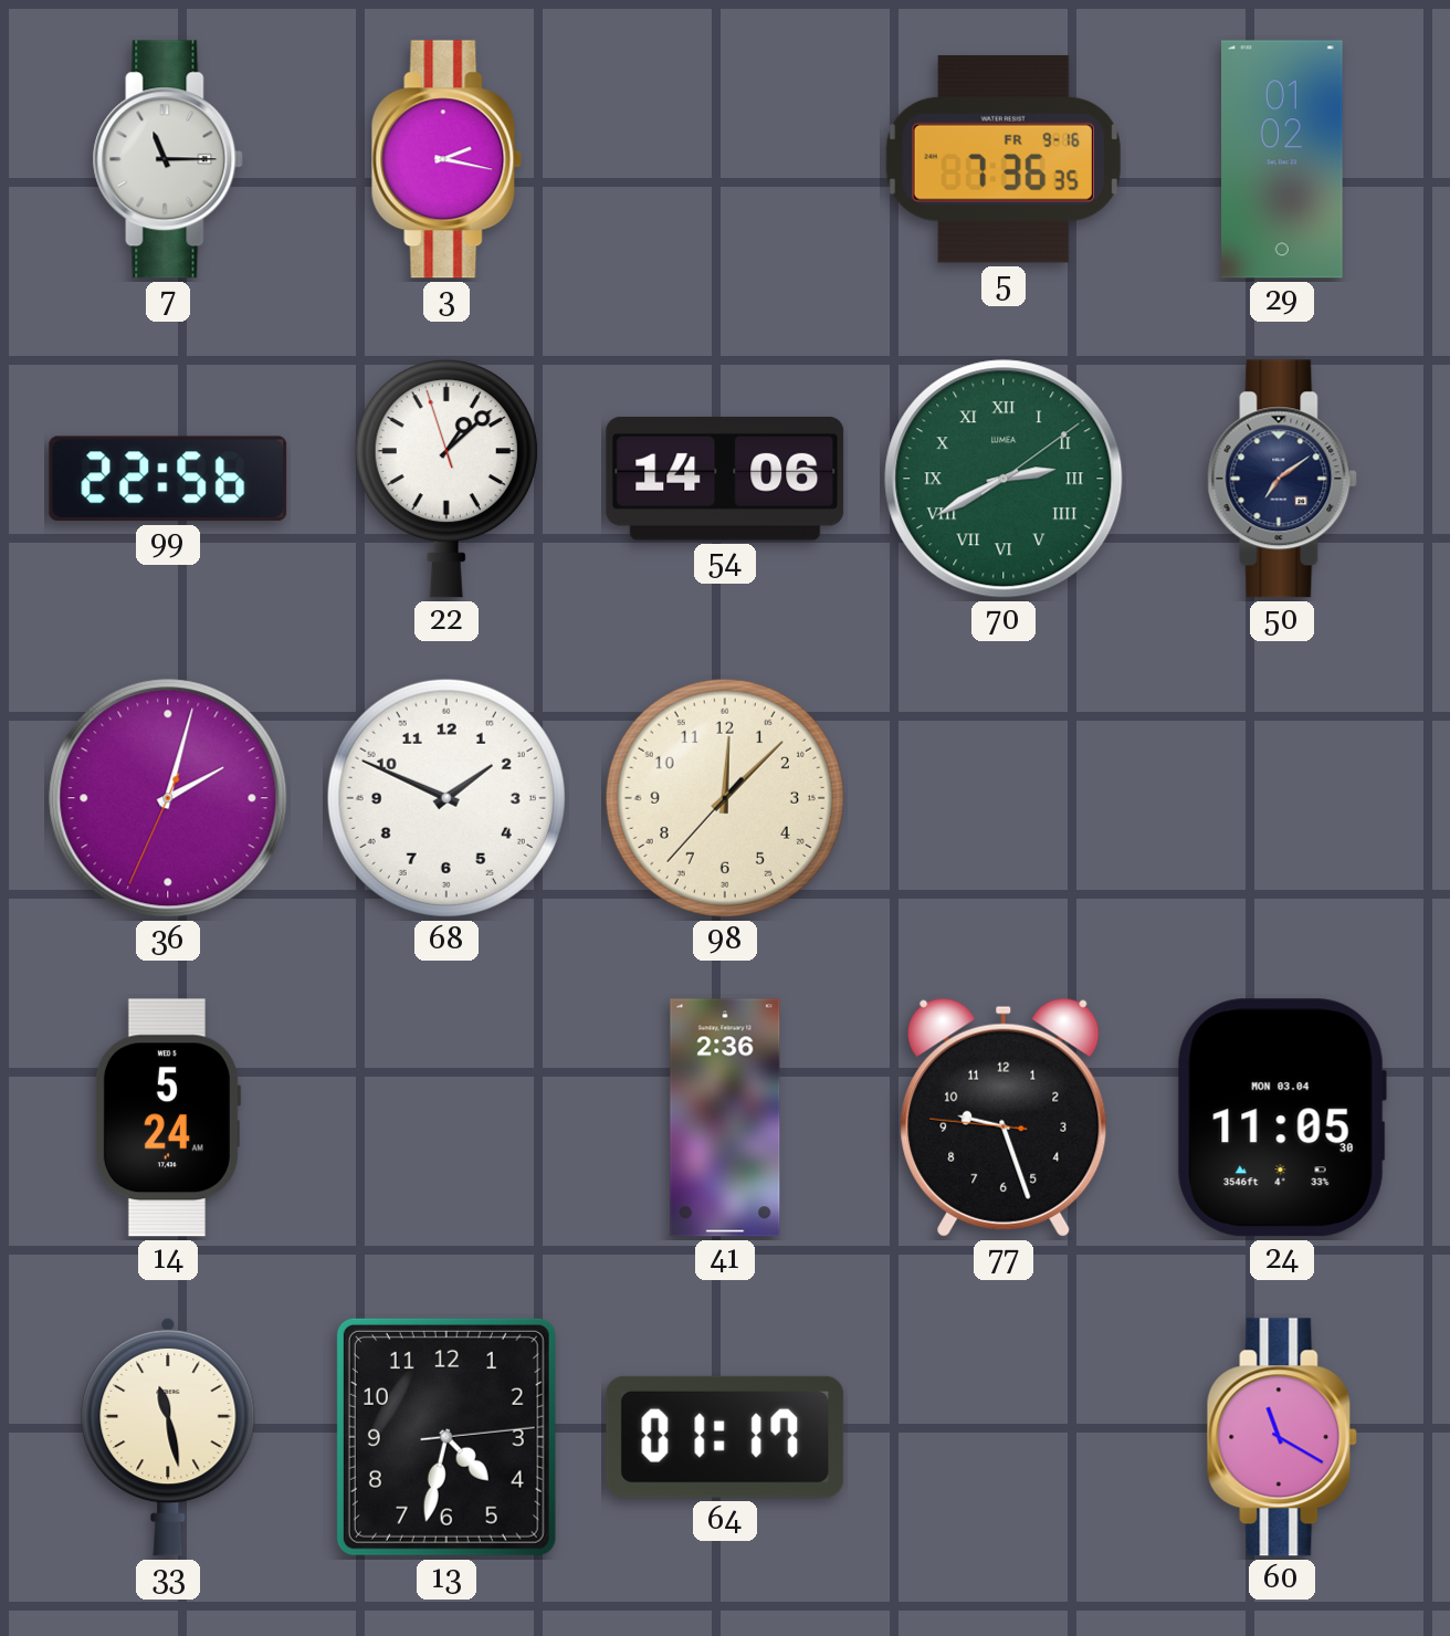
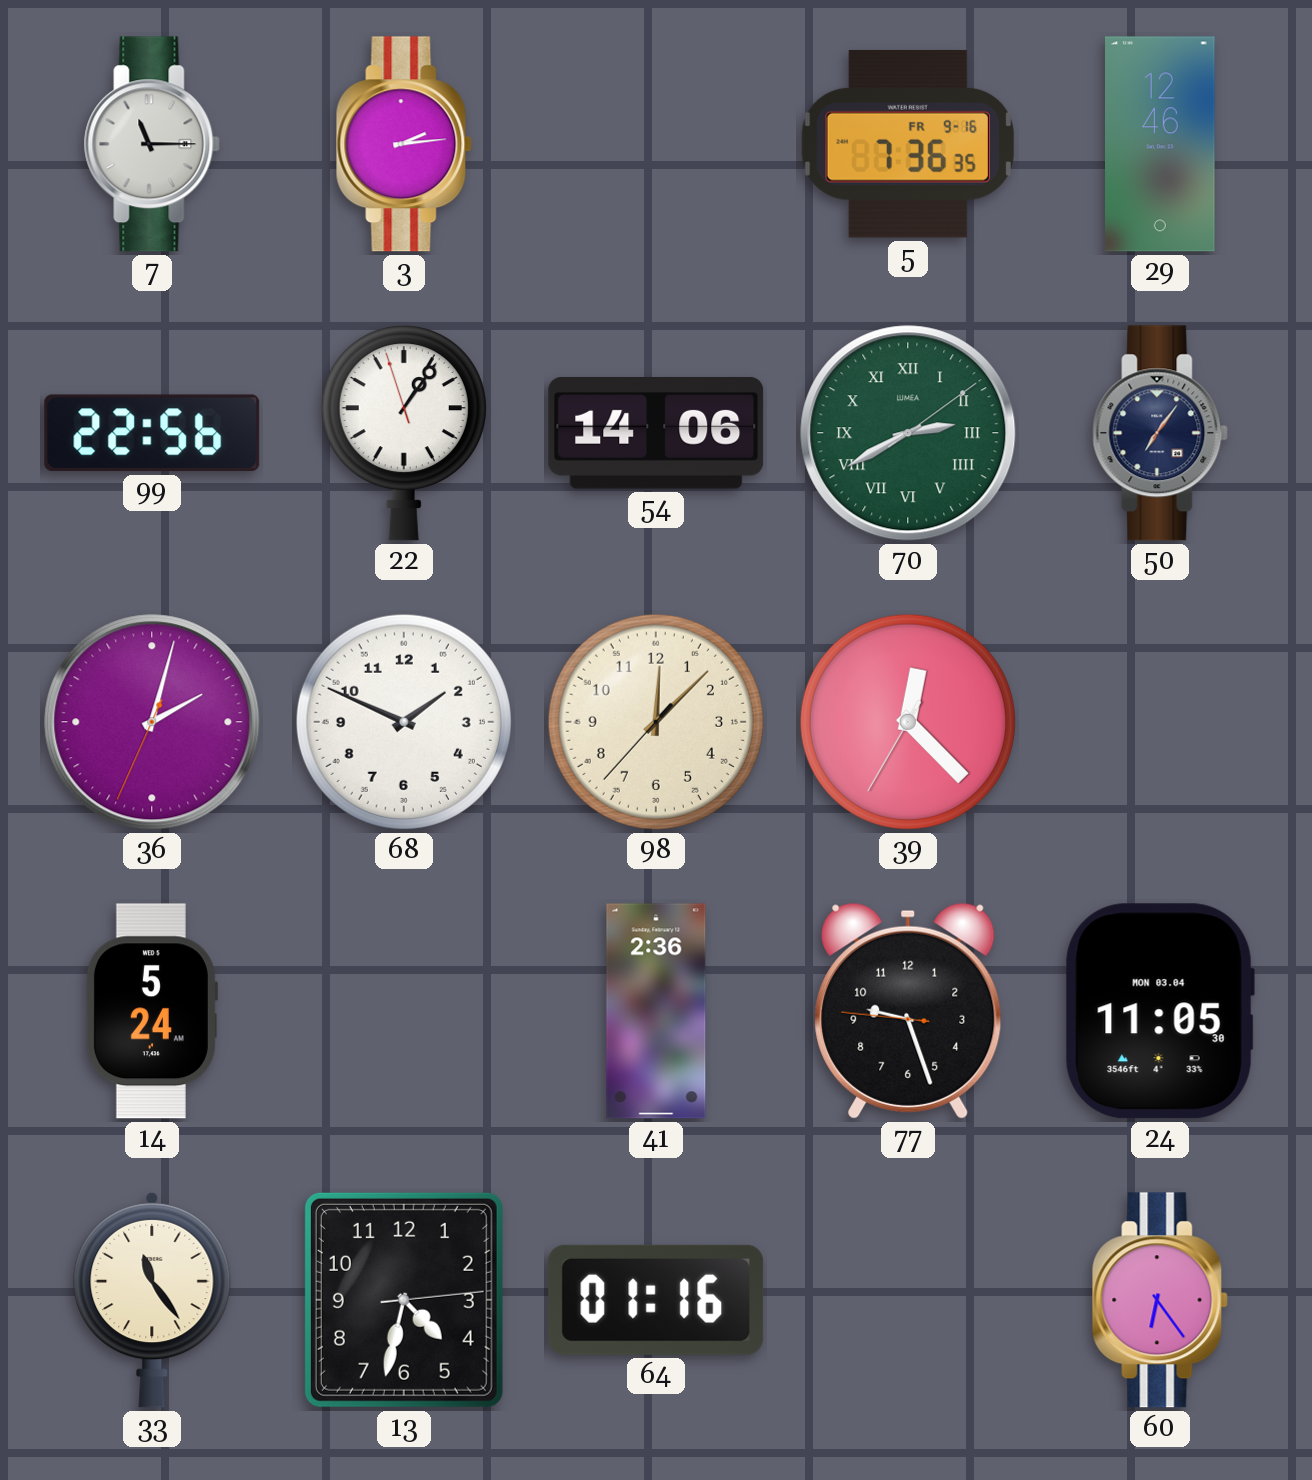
3: 2:17 -> 2:14
29: 01:02 -> 12:46
22: 1:07 -> 1:05
50: 7:09 -> 7:06
39: none -> 12:22
33: 11:28 -> 11:24
64: 01:17 -> 01:16
60: 11:20 -> 6:24
